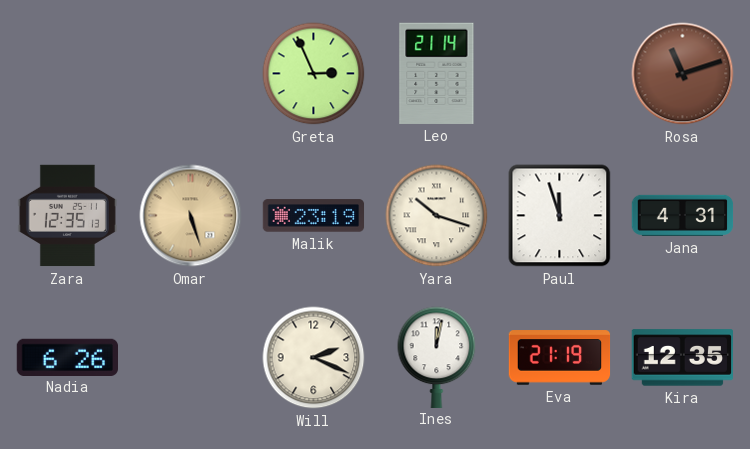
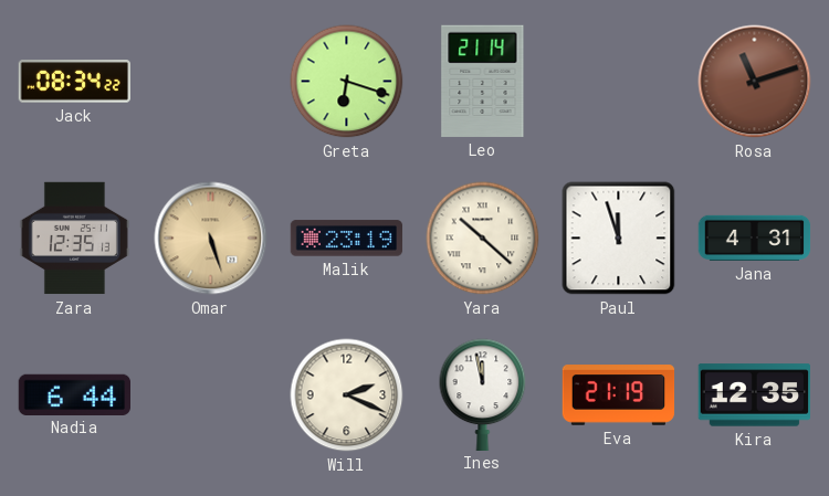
Jack: none -> 08:34
Greta: 2:56 -> 6:18
Yara: 10:18 -> 10:22
Nadia: 6:26 -> 6:44
Ines: 12:02 -> 11:58
